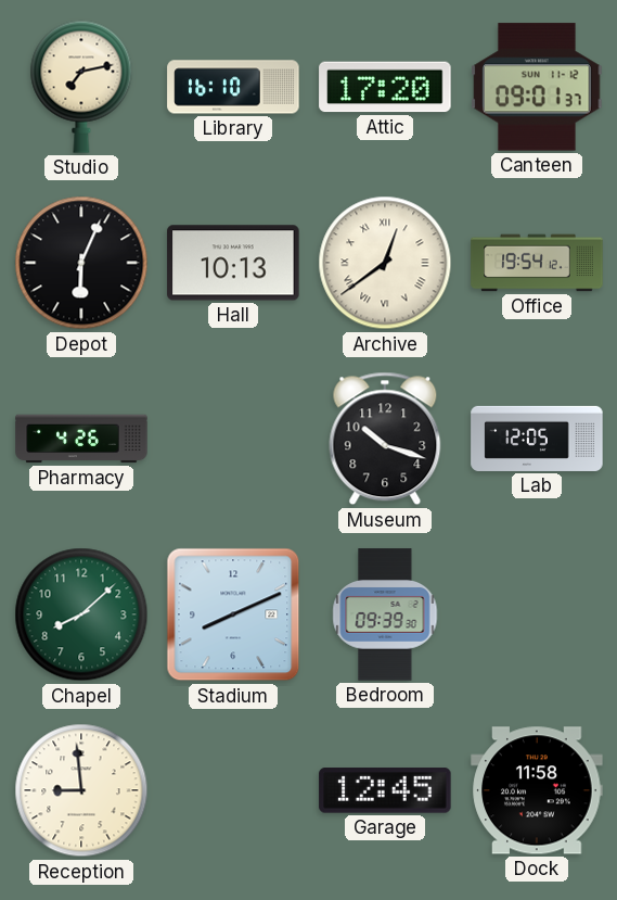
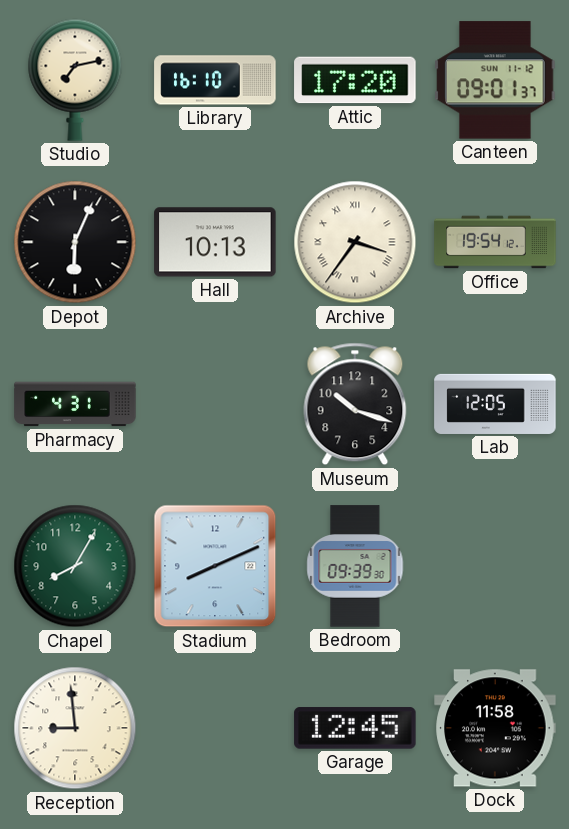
Archive: 12:39 -> 3:36
Pharmacy: 4:26 -> 4:31
Chapel: 8:08 -> 8:05
